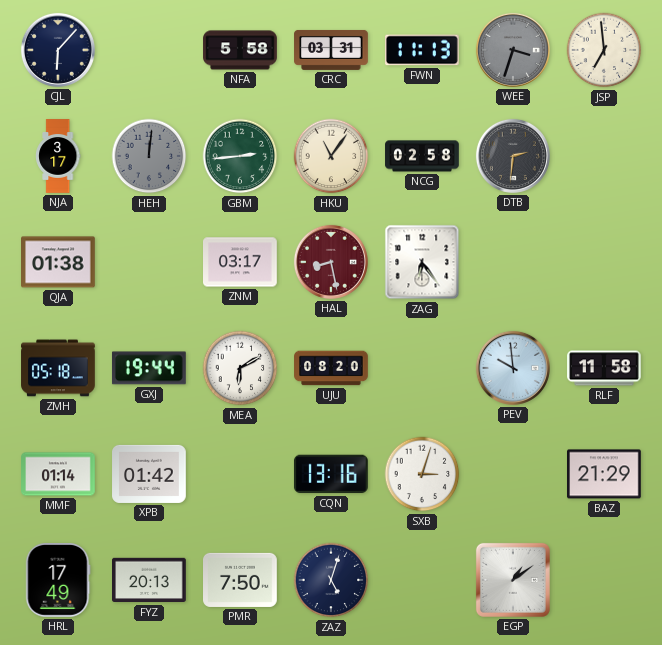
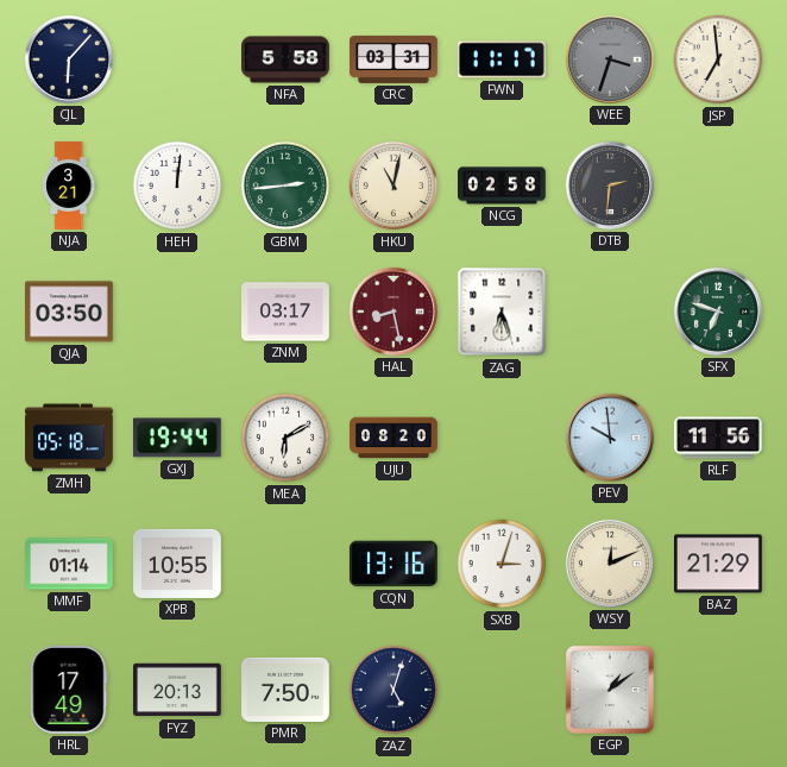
FWN: 11:13 -> 11:17
NJA: 3:17 -> 3:21
HEH dial: grey -> white
HKU: 11:06 -> 11:02
QJA: 01:38 -> 03:50
ZAG: 6:24 -> 6:27
SFX: none -> 6:48
RLF: 11:58 -> 11:56
XPB: 01:42 -> 10:55
WSY: none -> 12:11
